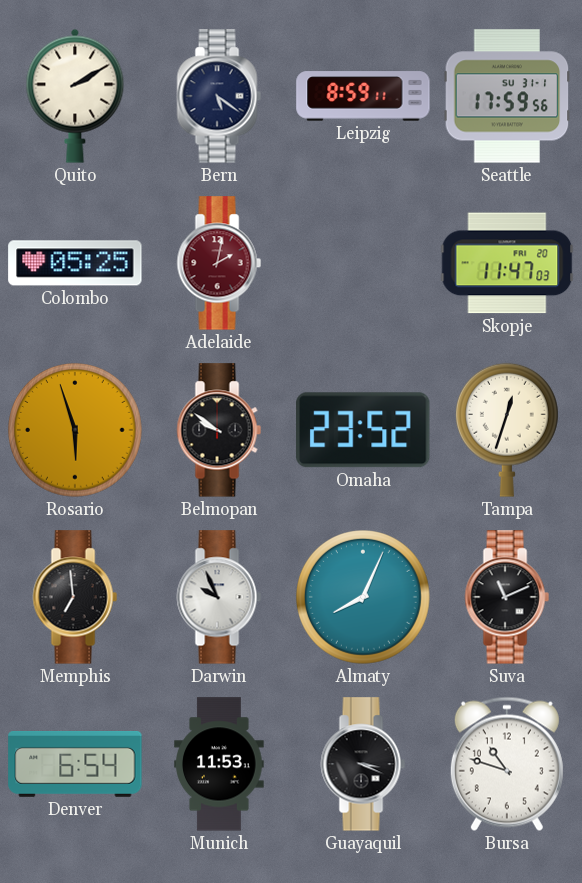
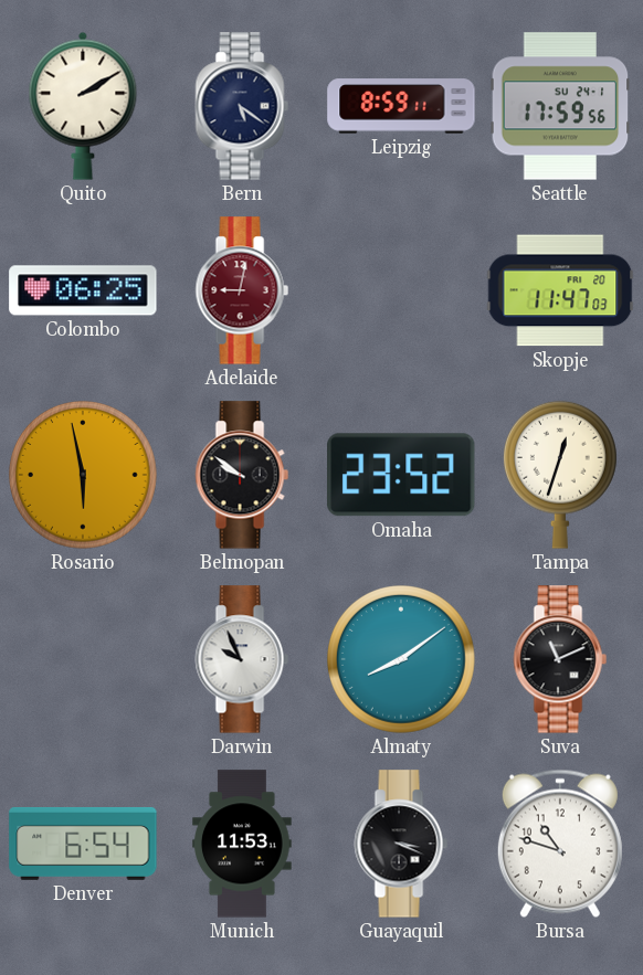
Seattle date: SU 31-1 -> SU 24-1
Colombo: 05:25 -> 06:25
Adelaide: 2:02 -> 9:02
Rosario: 5:57 -> 5:58
Memphis: 6:59 -> none
Almaty: 8:04 -> 8:09
